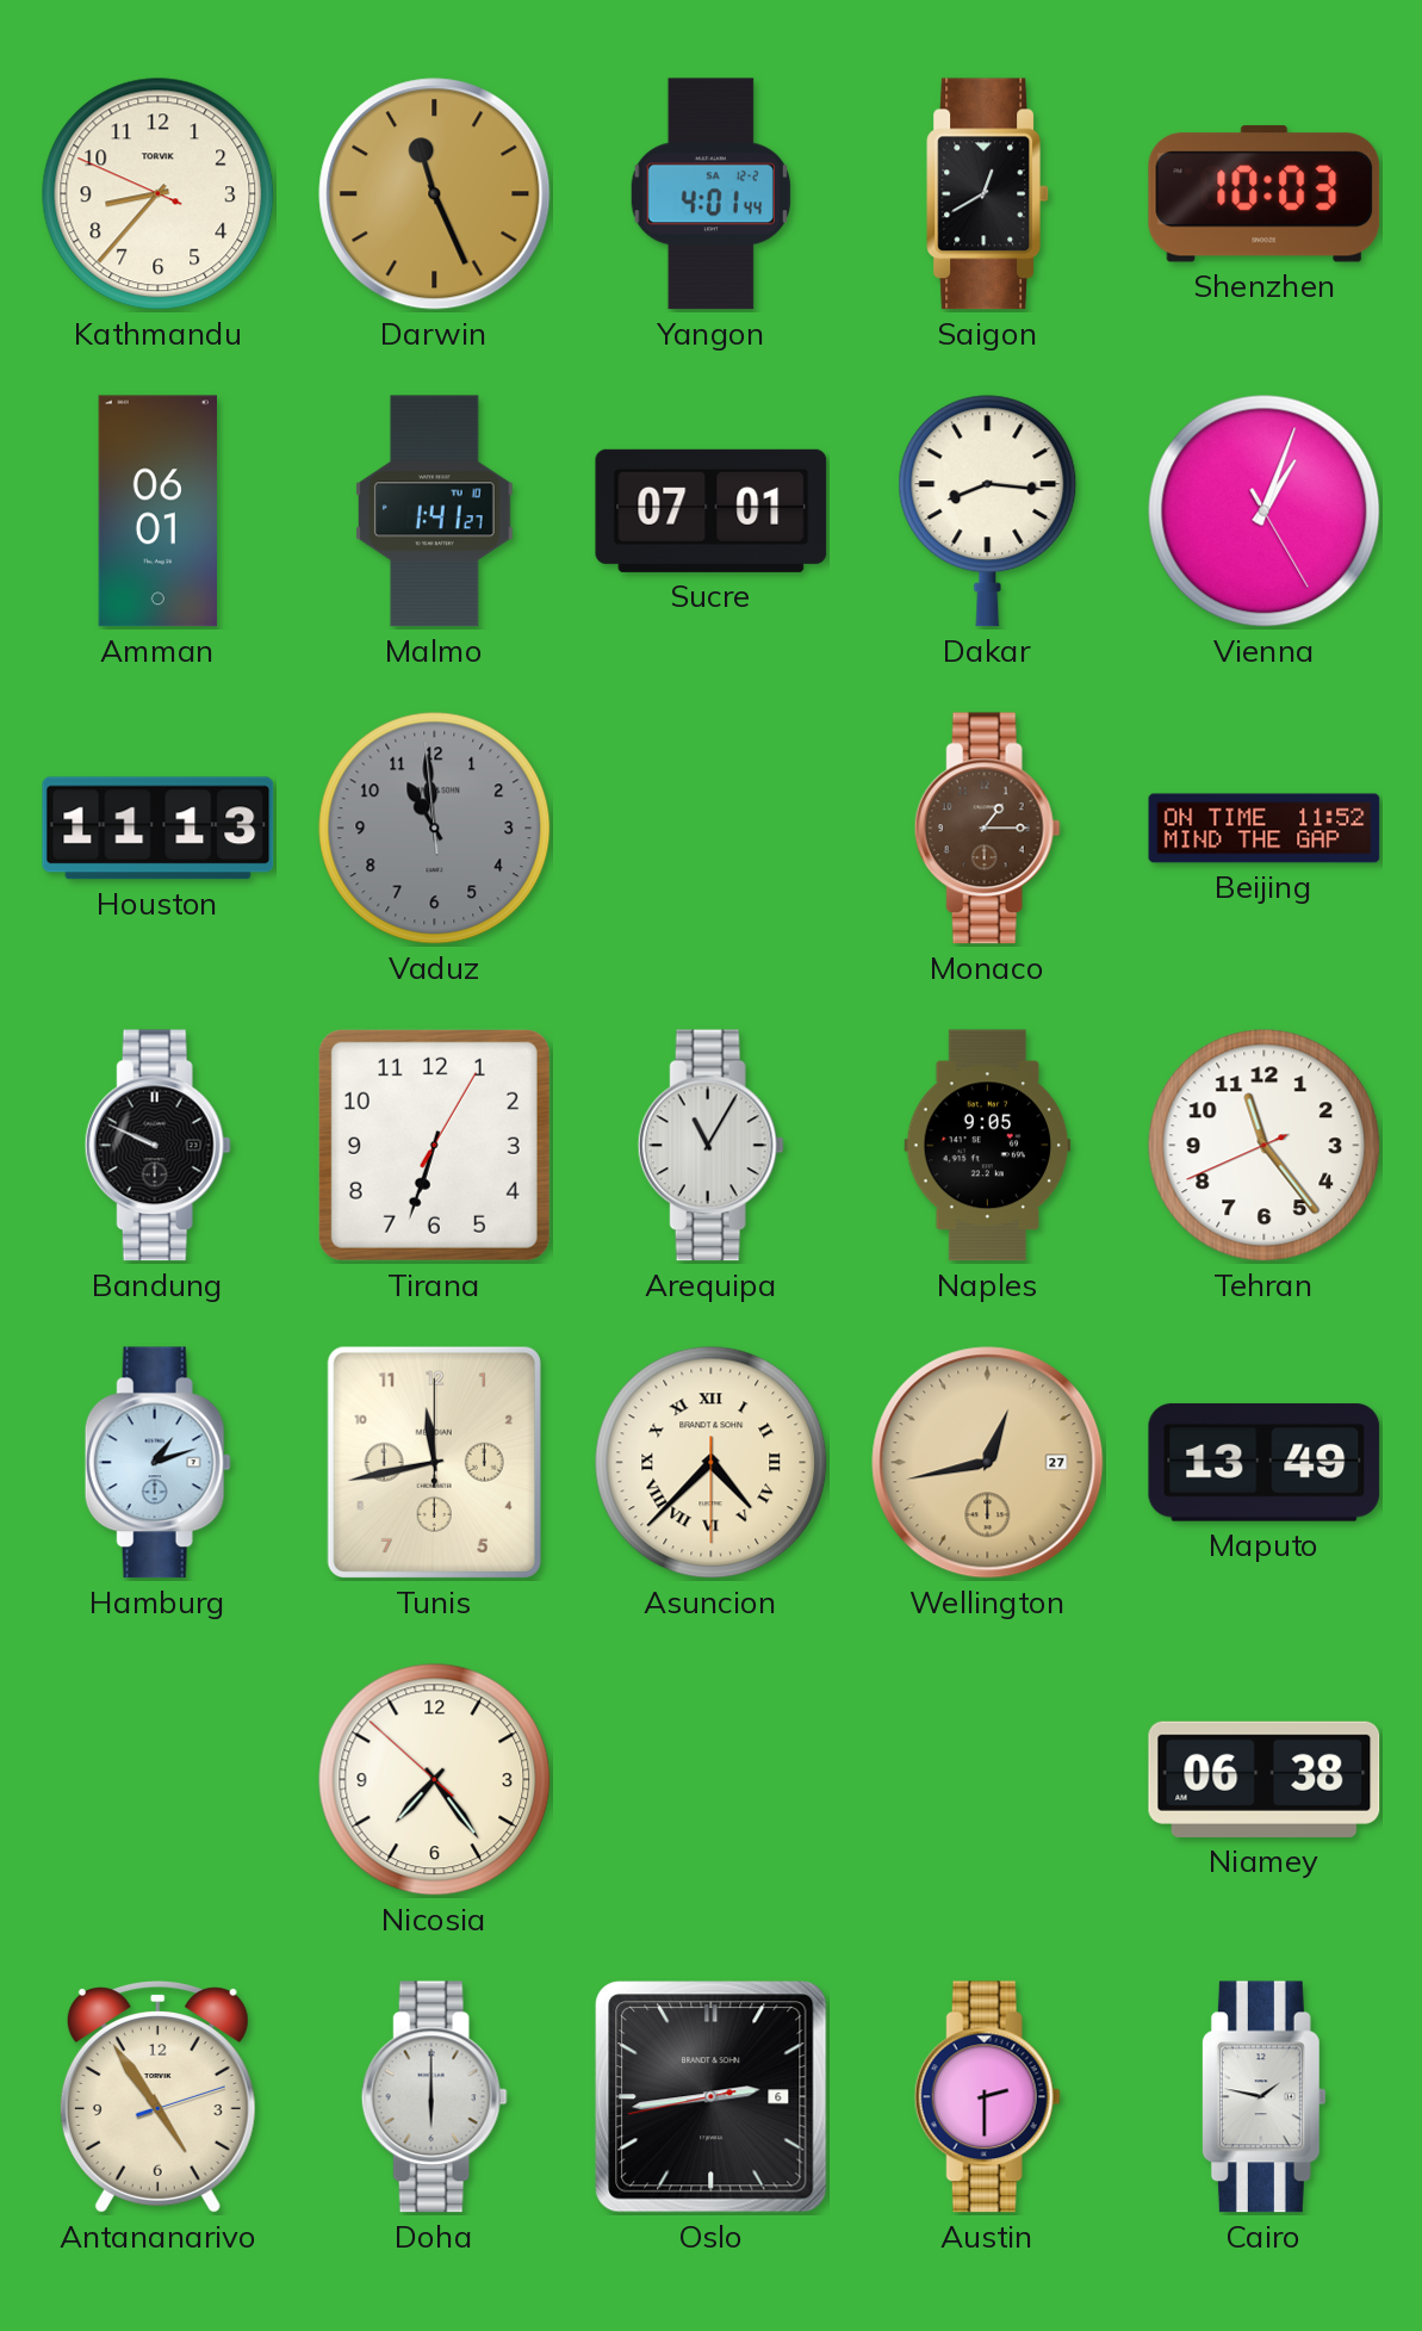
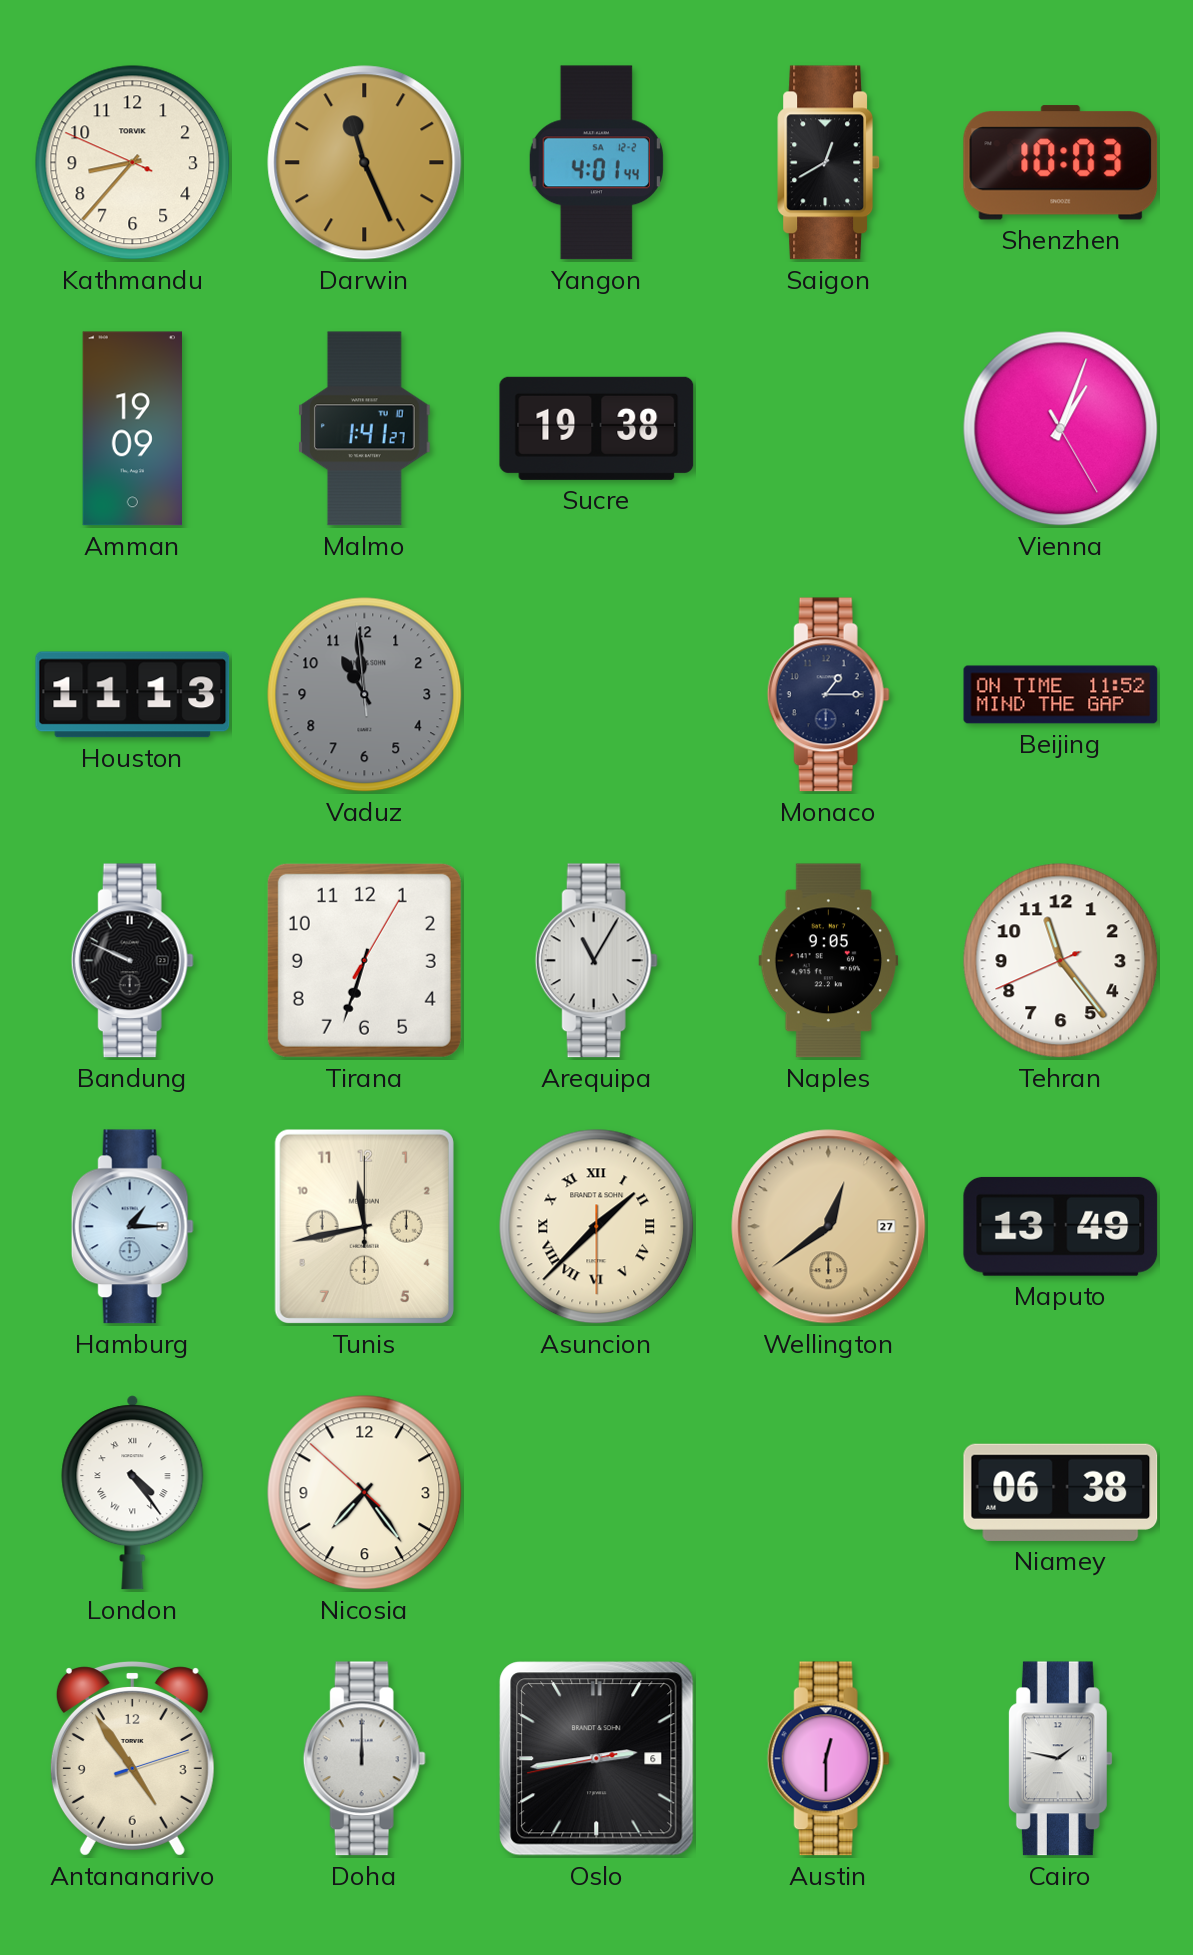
Amman: 06:01 -> 19:09
Sucre: 07:01 -> 19:38
Dakar: 8:16 -> none
Monaco dial: brown -> navy
Hamburg: 1:12 -> 1:15
Asuncion: 4:37 -> 1:37
Wellington: 12:43 -> 12:39
London: none -> 4:24
Doha: 6:00 -> 12:00
Austin: 2:30 -> 12:30
